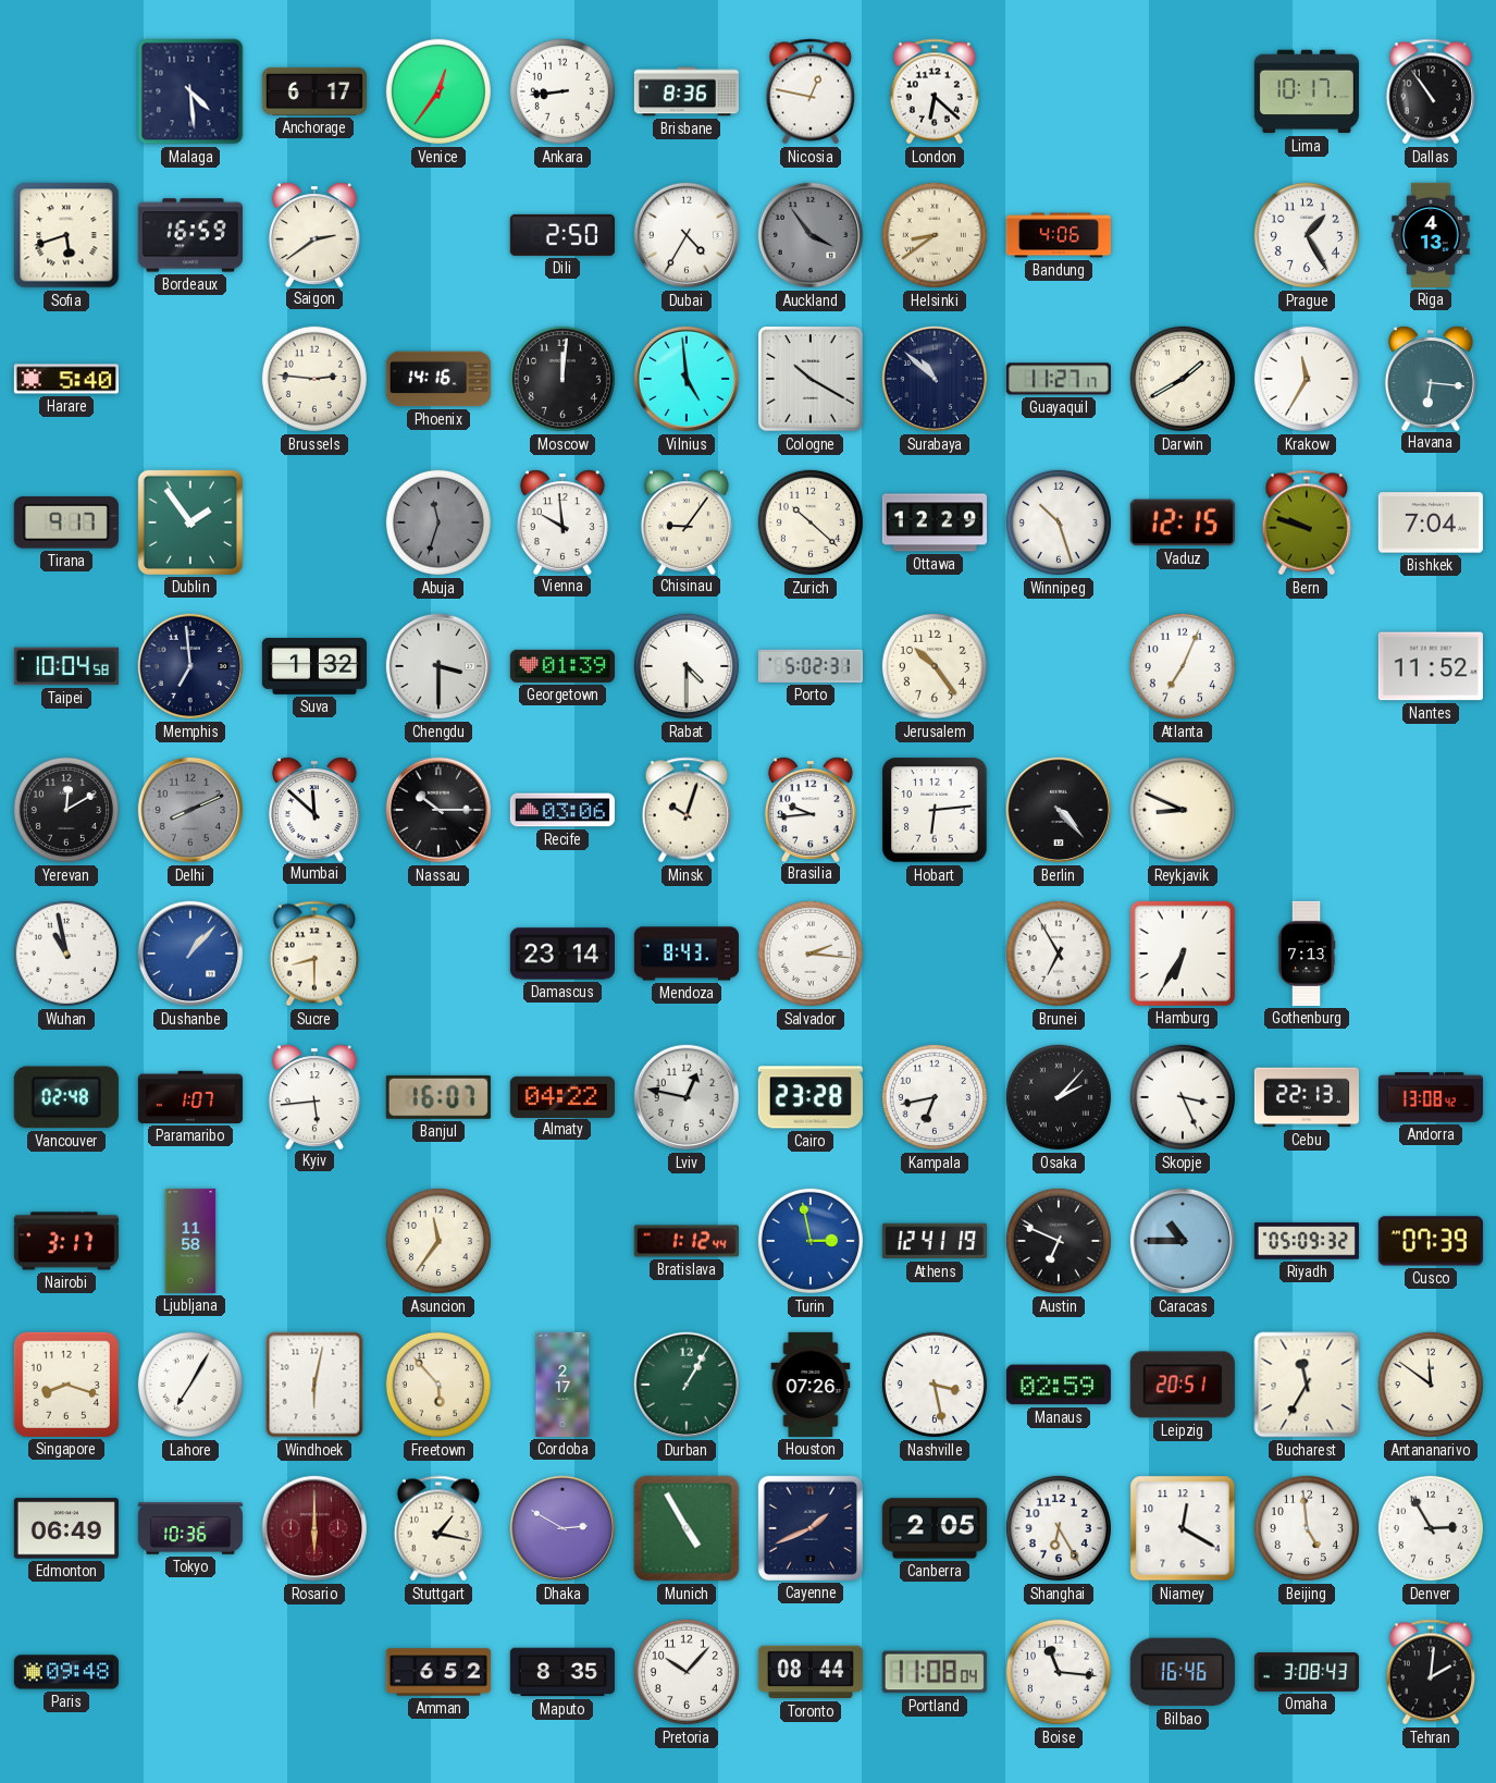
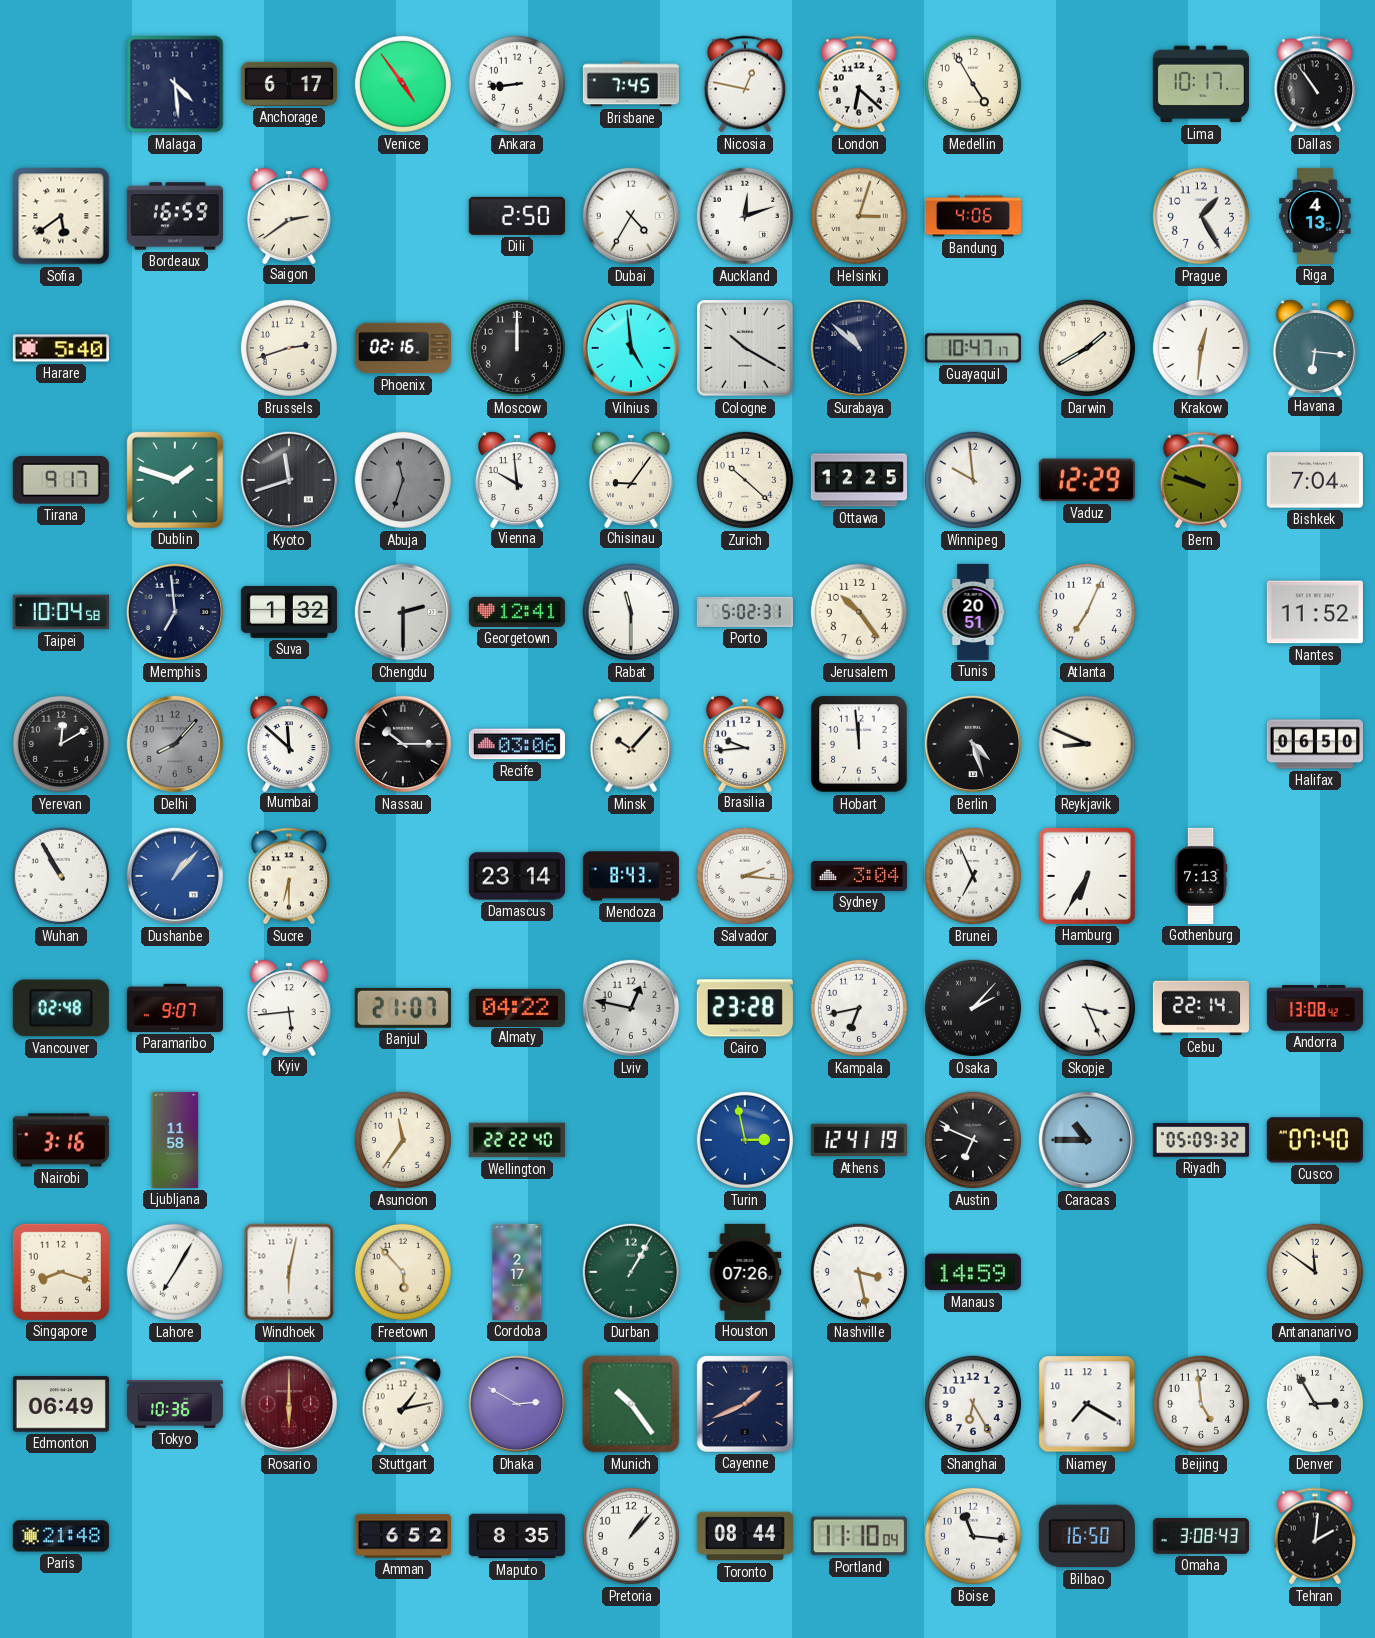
Venice: 12:36 -> 4:54
Brisbane: 8:36 -> 7:45
Medellin: none -> 4:55
Sofia: 5:42 -> 5:39
Auckland: 3:54 -> 12:12
Auckland dial: grey -> white
Helsinki: 8:39 -> 3:03
Brussels: 2:46 -> 2:42
Phoenix: 14:16 -> 02:16
Moscow: 12:01 -> 12:00
Guayaquil: 11:27 -> 10:47
Krakow: 11:35 -> 12:31
Dublin: 1:54 -> 1:48
Kyoto: none -> 11:42
Ottawa: 12:29 -> 12:25
Winnipeg: 10:27 -> 9:59
Vaduz: 12:15 -> 12:29
Chengdu: 3:30 -> 2:30
Georgetown: 01:39 -> 12:41
Rabat: 4:30 -> 11:30
Tunis: none -> 20:51
Delhi: 8:11 -> 8:07
Minsk: 10:03 -> 10:07
Hobart: 6:14 -> 11:59
Berlin: 4:23 -> 4:27
Halifax: none -> 06:50
Wuhan: 10:58 -> 10:55
Sucre: 8:30 -> 6:30
Sydney: none -> 3:04
Brunei: 6:55 -> 6:56
Paramaribo: 1:07 -> 9:07
Banjul: 16:07 -> 21:07
Cebu: 22:13 -> 22:14
Nairobi: 3:17 -> 3:16
Wellington: none -> 22:22
Bratislava: 1:12 -> none
Cusco: 07:39 -> 07:40
Manaus: 02:59 -> 14:59
Leipzig: 20:51 -> none
Bucharest: 11:35 -> none
Stuttgart: 1:17 -> 1:13
Munich: 4:55 -> 10:24
Canberra: 2:05 -> none
Niamey: 12:20 -> 7:20
Paris: 09:48 -> 21:48
Pretoria: 10:07 -> 1:07
Portland: 11:08 -> 11:10
Bilbao: 16:46 -> 16:50
